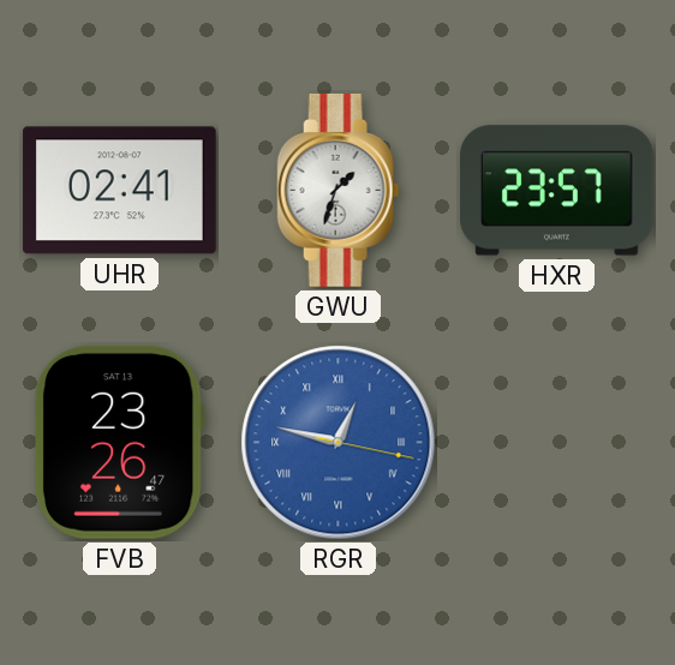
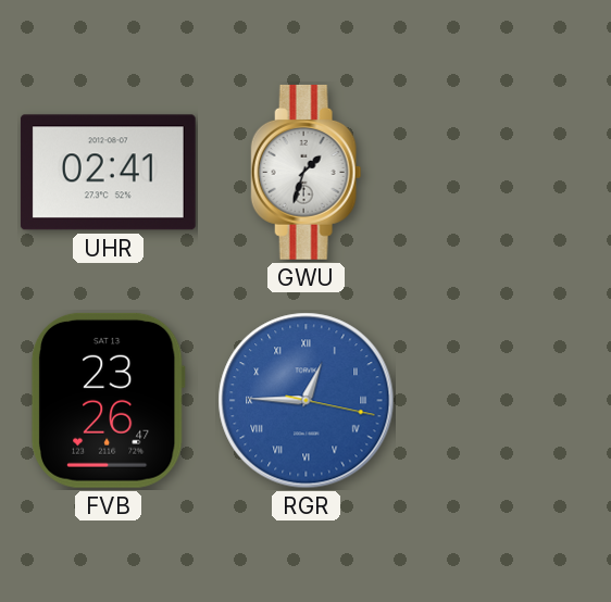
HXR: 23:57 -> none
RGR: 12:47 -> 12:45
